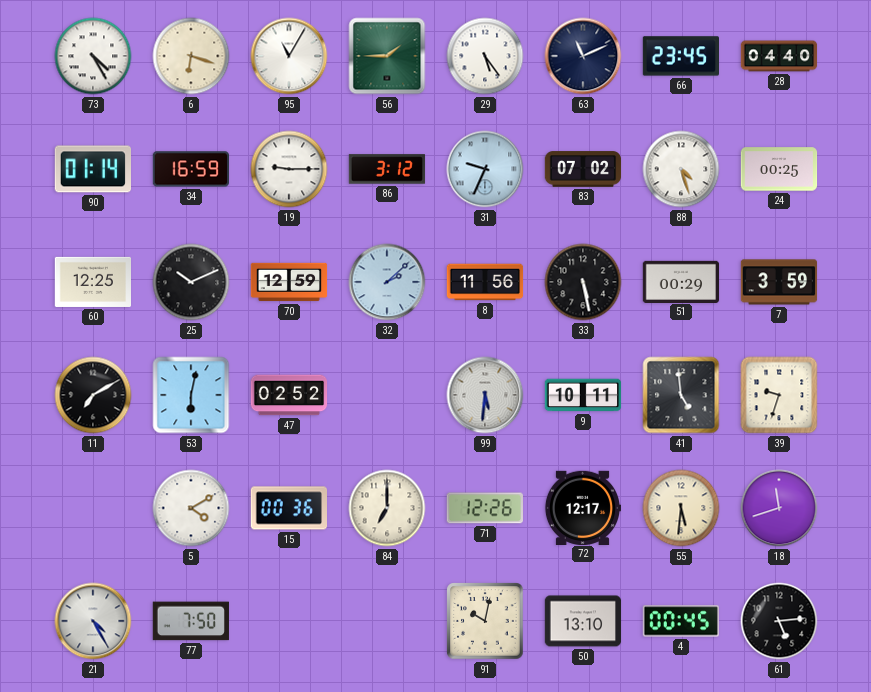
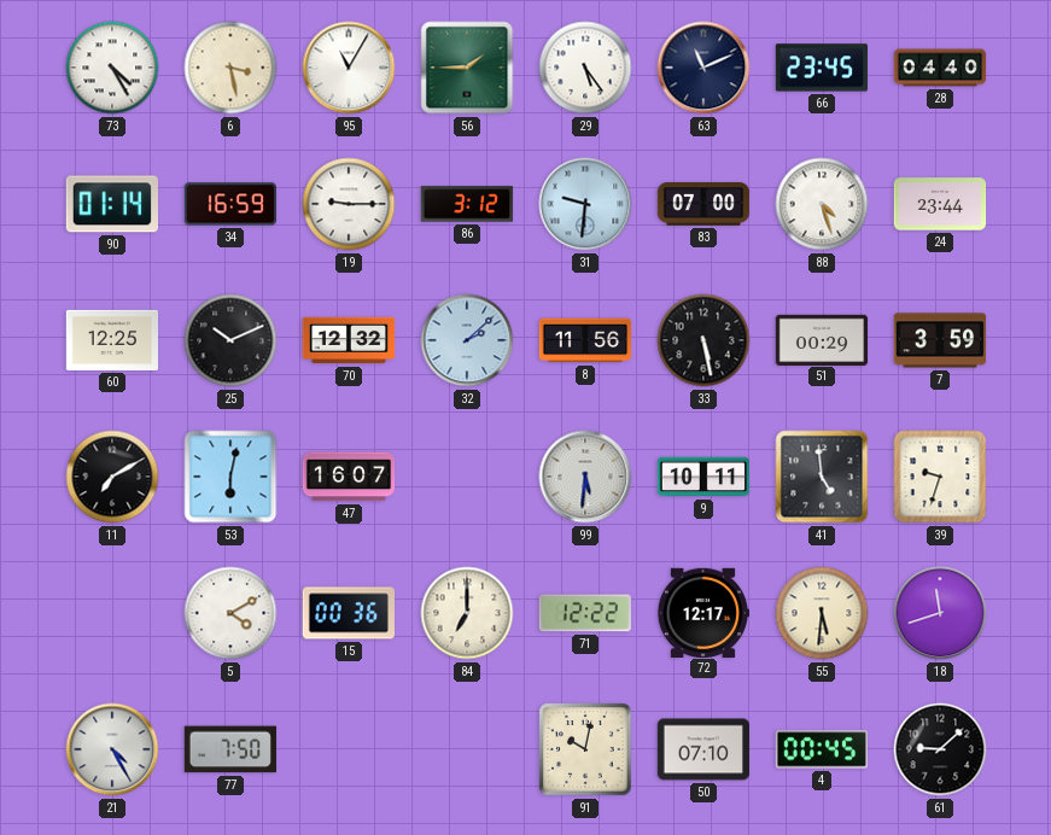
6: 6:18 -> 3:28
31: 9:34 -> 9:31
83: 07:02 -> 07:00
24: 00:25 -> 23:44
70: 12:59 -> 12:32
47: 02:52 -> 16:07
71: 12:26 -> 12:22
50: 13:10 -> 07:10
61: 5:14 -> 9:08
